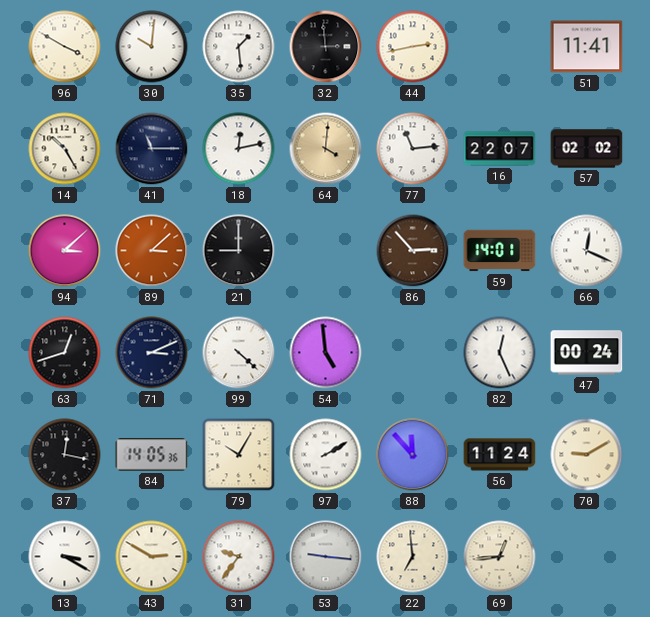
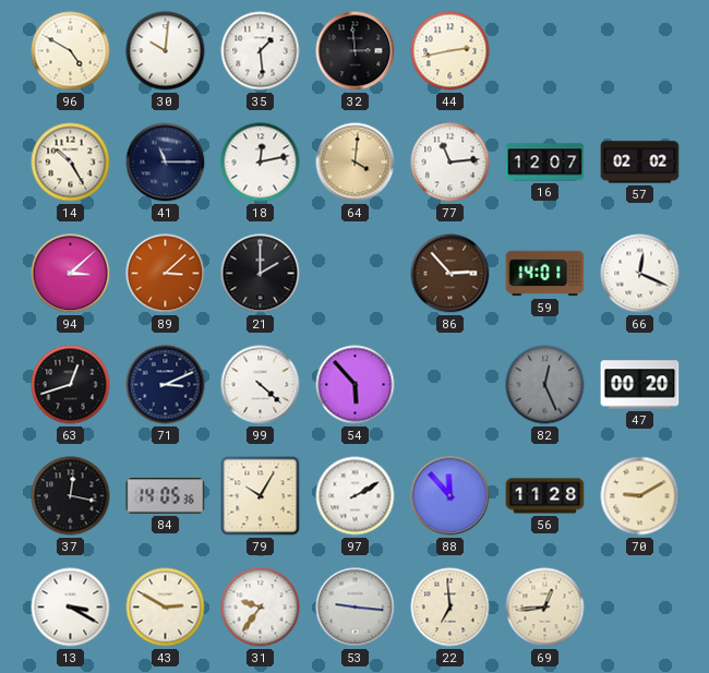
96: 3:50 -> 4:50
51: 11:41 -> none
16: 22:07 -> 12:07
21: 9:00 -> 2:00
54: 4:59 -> 5:53
82 dial: white -> grey
47: 00:24 -> 00:20
56: 11:24 -> 11:28
